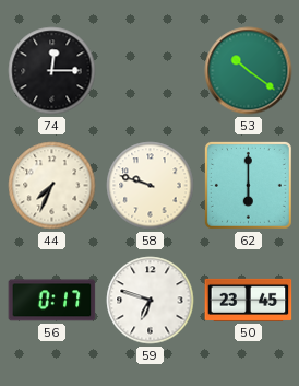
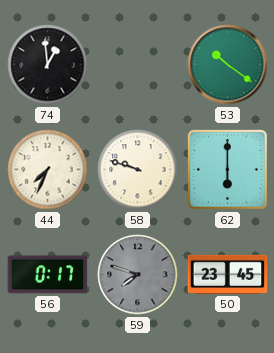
74: 12:15 -> 12:59
59: 6:48 -> 7:48
59 dial: white -> grey
